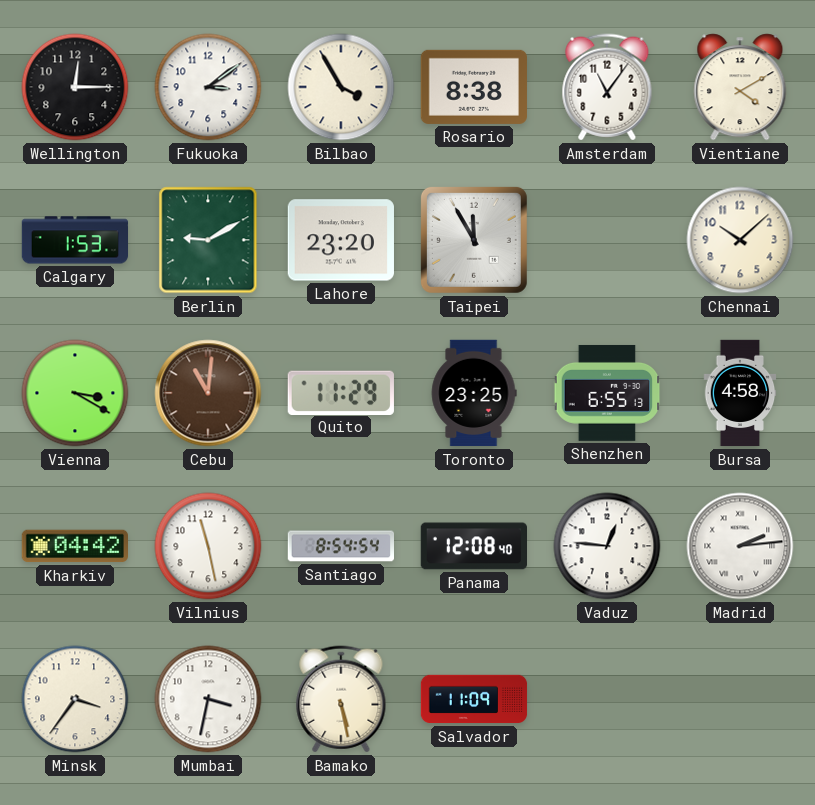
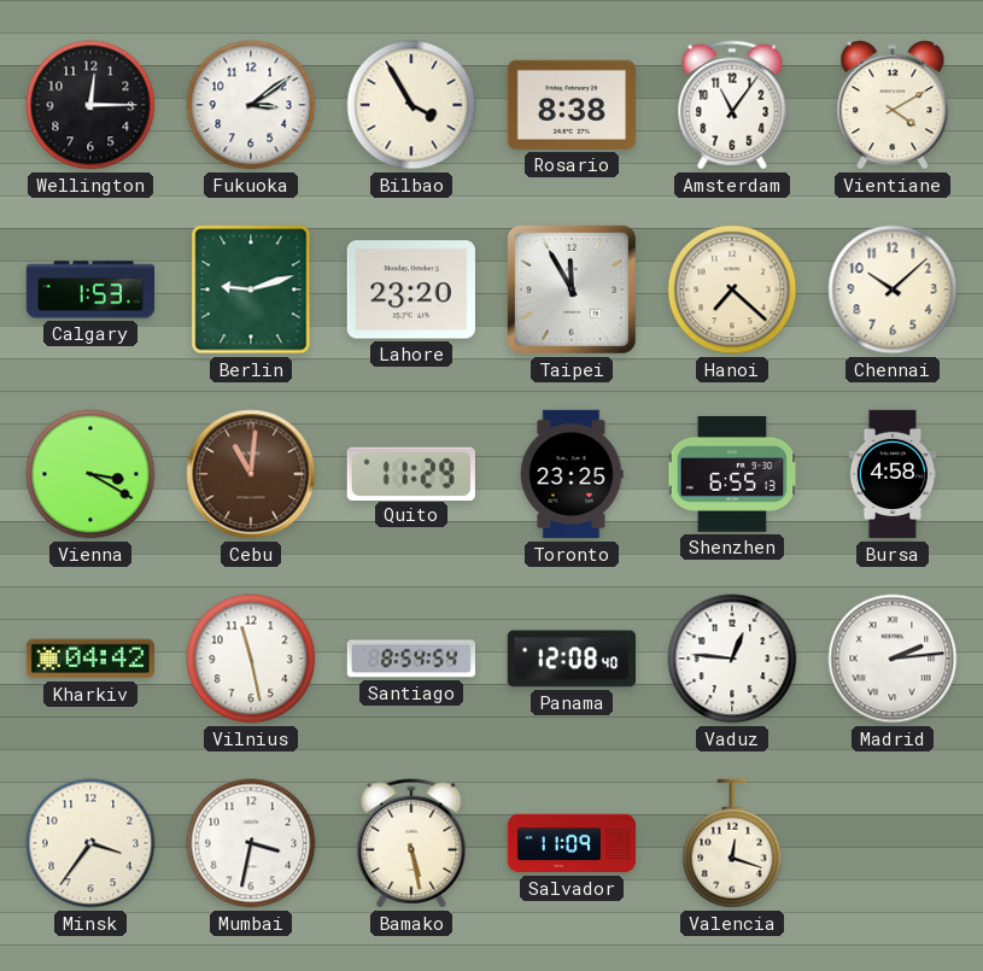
Berlin: 9:10 -> 9:12
Hanoi: none -> 7:22
Valencia: none -> 12:18
